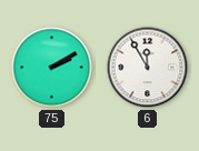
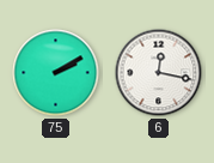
6: 11:55 -> 12:17
